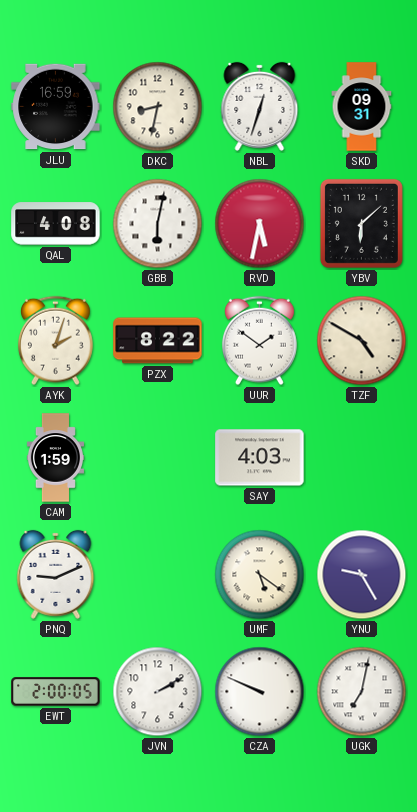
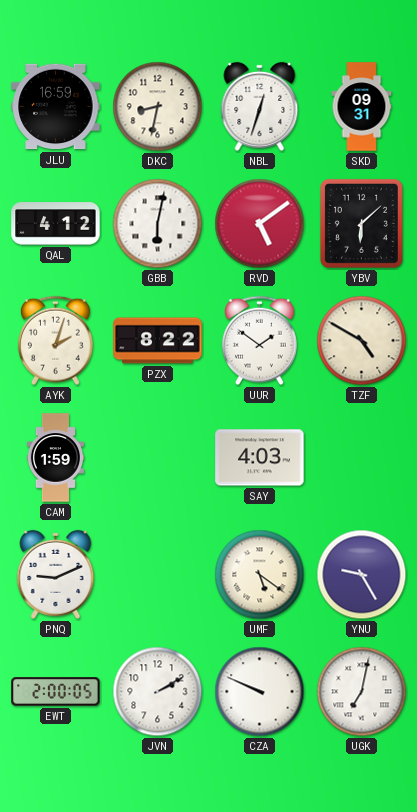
QAL: 4:08 -> 4:12
RVD: 5:32 -> 5:09
